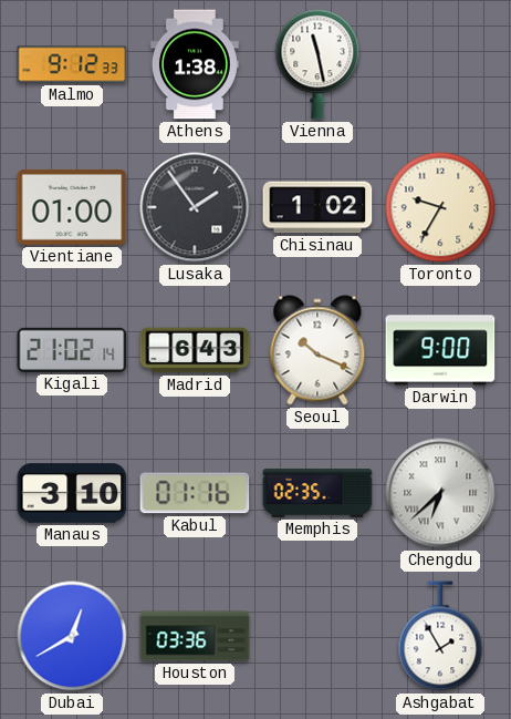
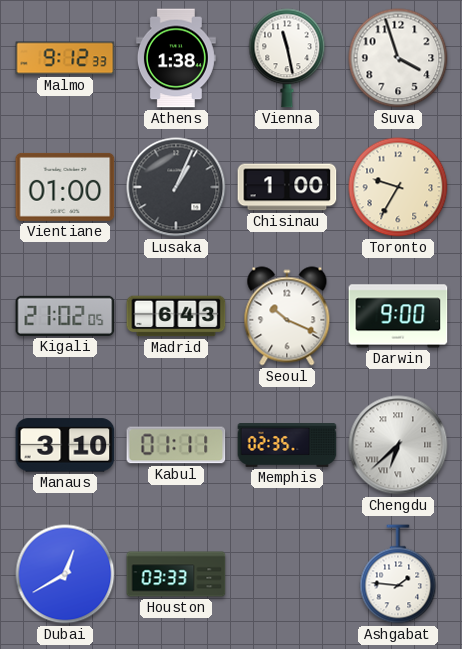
Suva: none -> 3:57
Lusaka: 1:54 -> 1:04
Chisinau: 1:02 -> 1:00
Kigali: 21:02:14 -> 21:02:05
Kabul: 01:16 -> 01:11
Houston: 03:36 -> 03:33
Ashgabat: 1:55 -> 1:46
